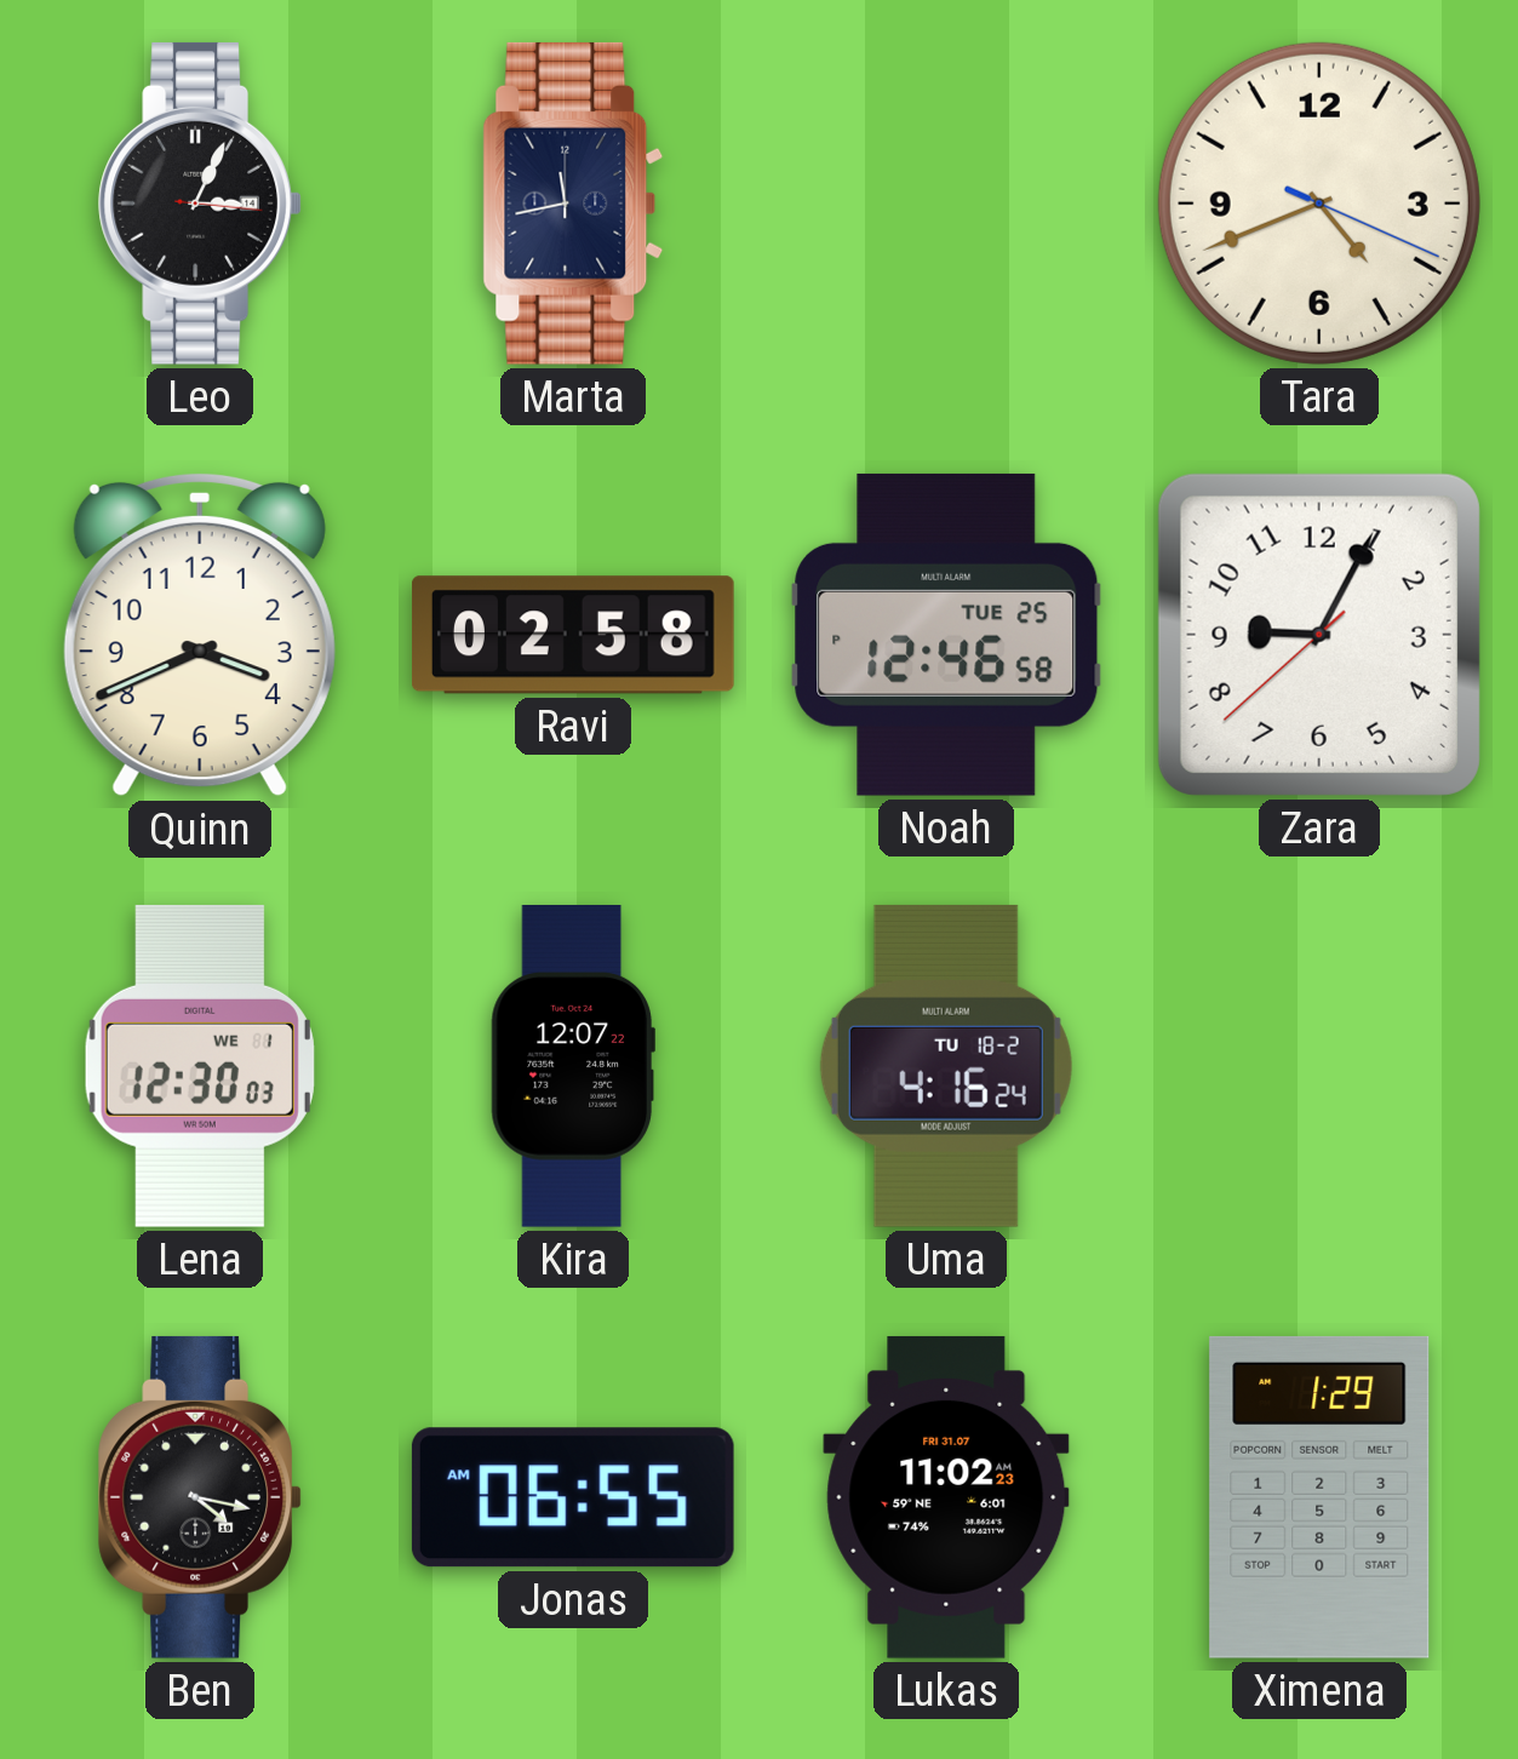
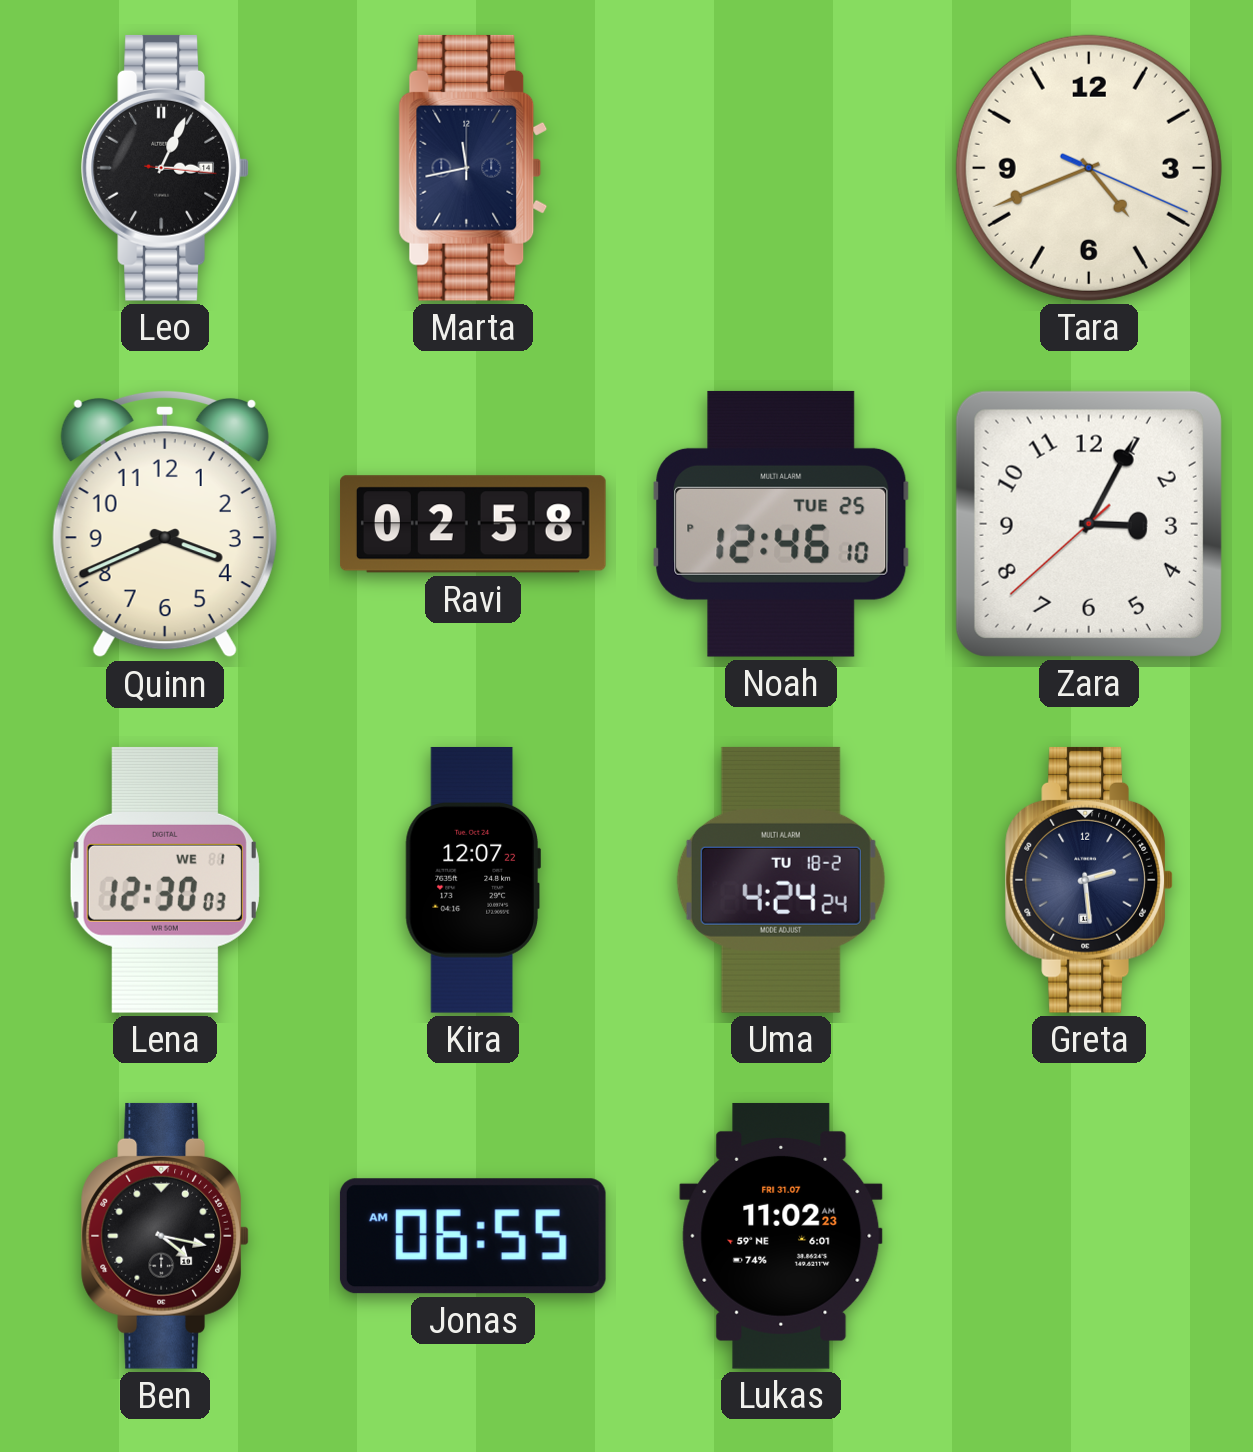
Noah: 12:46:58 PM -> 12:46:10 PM
Zara: 9:04 -> 3:04
Uma: 4:16 -> 4:24
Greta: none -> 2:29
Ximena: 1:29 -> none
